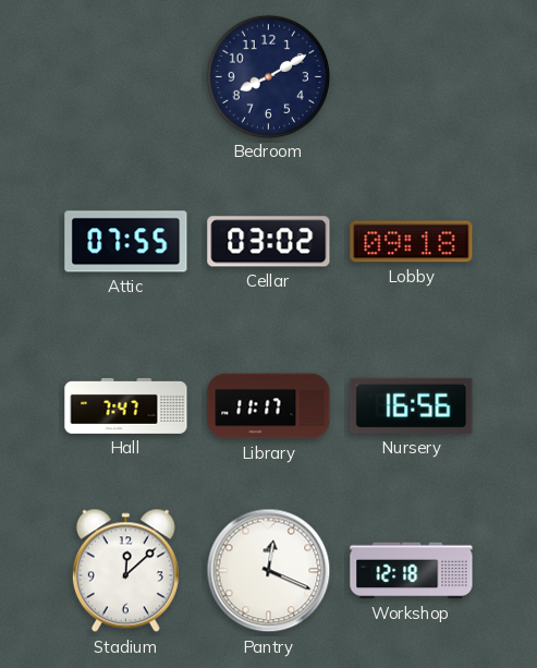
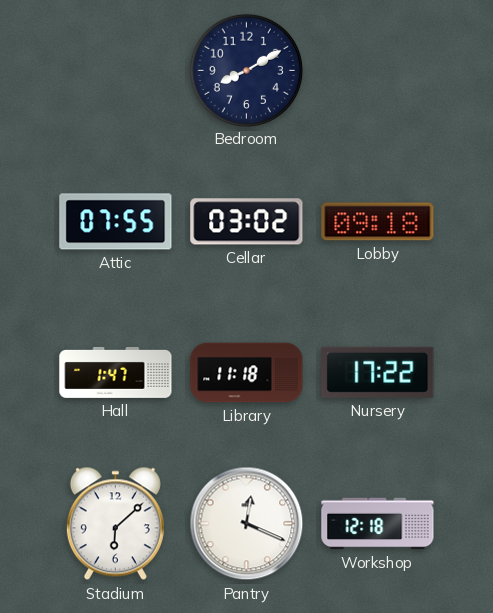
Hall: 7:47 -> 1:47
Library: 11:17 -> 11:18
Nursery: 16:56 -> 17:22
Stadium: 12:08 -> 6:08
